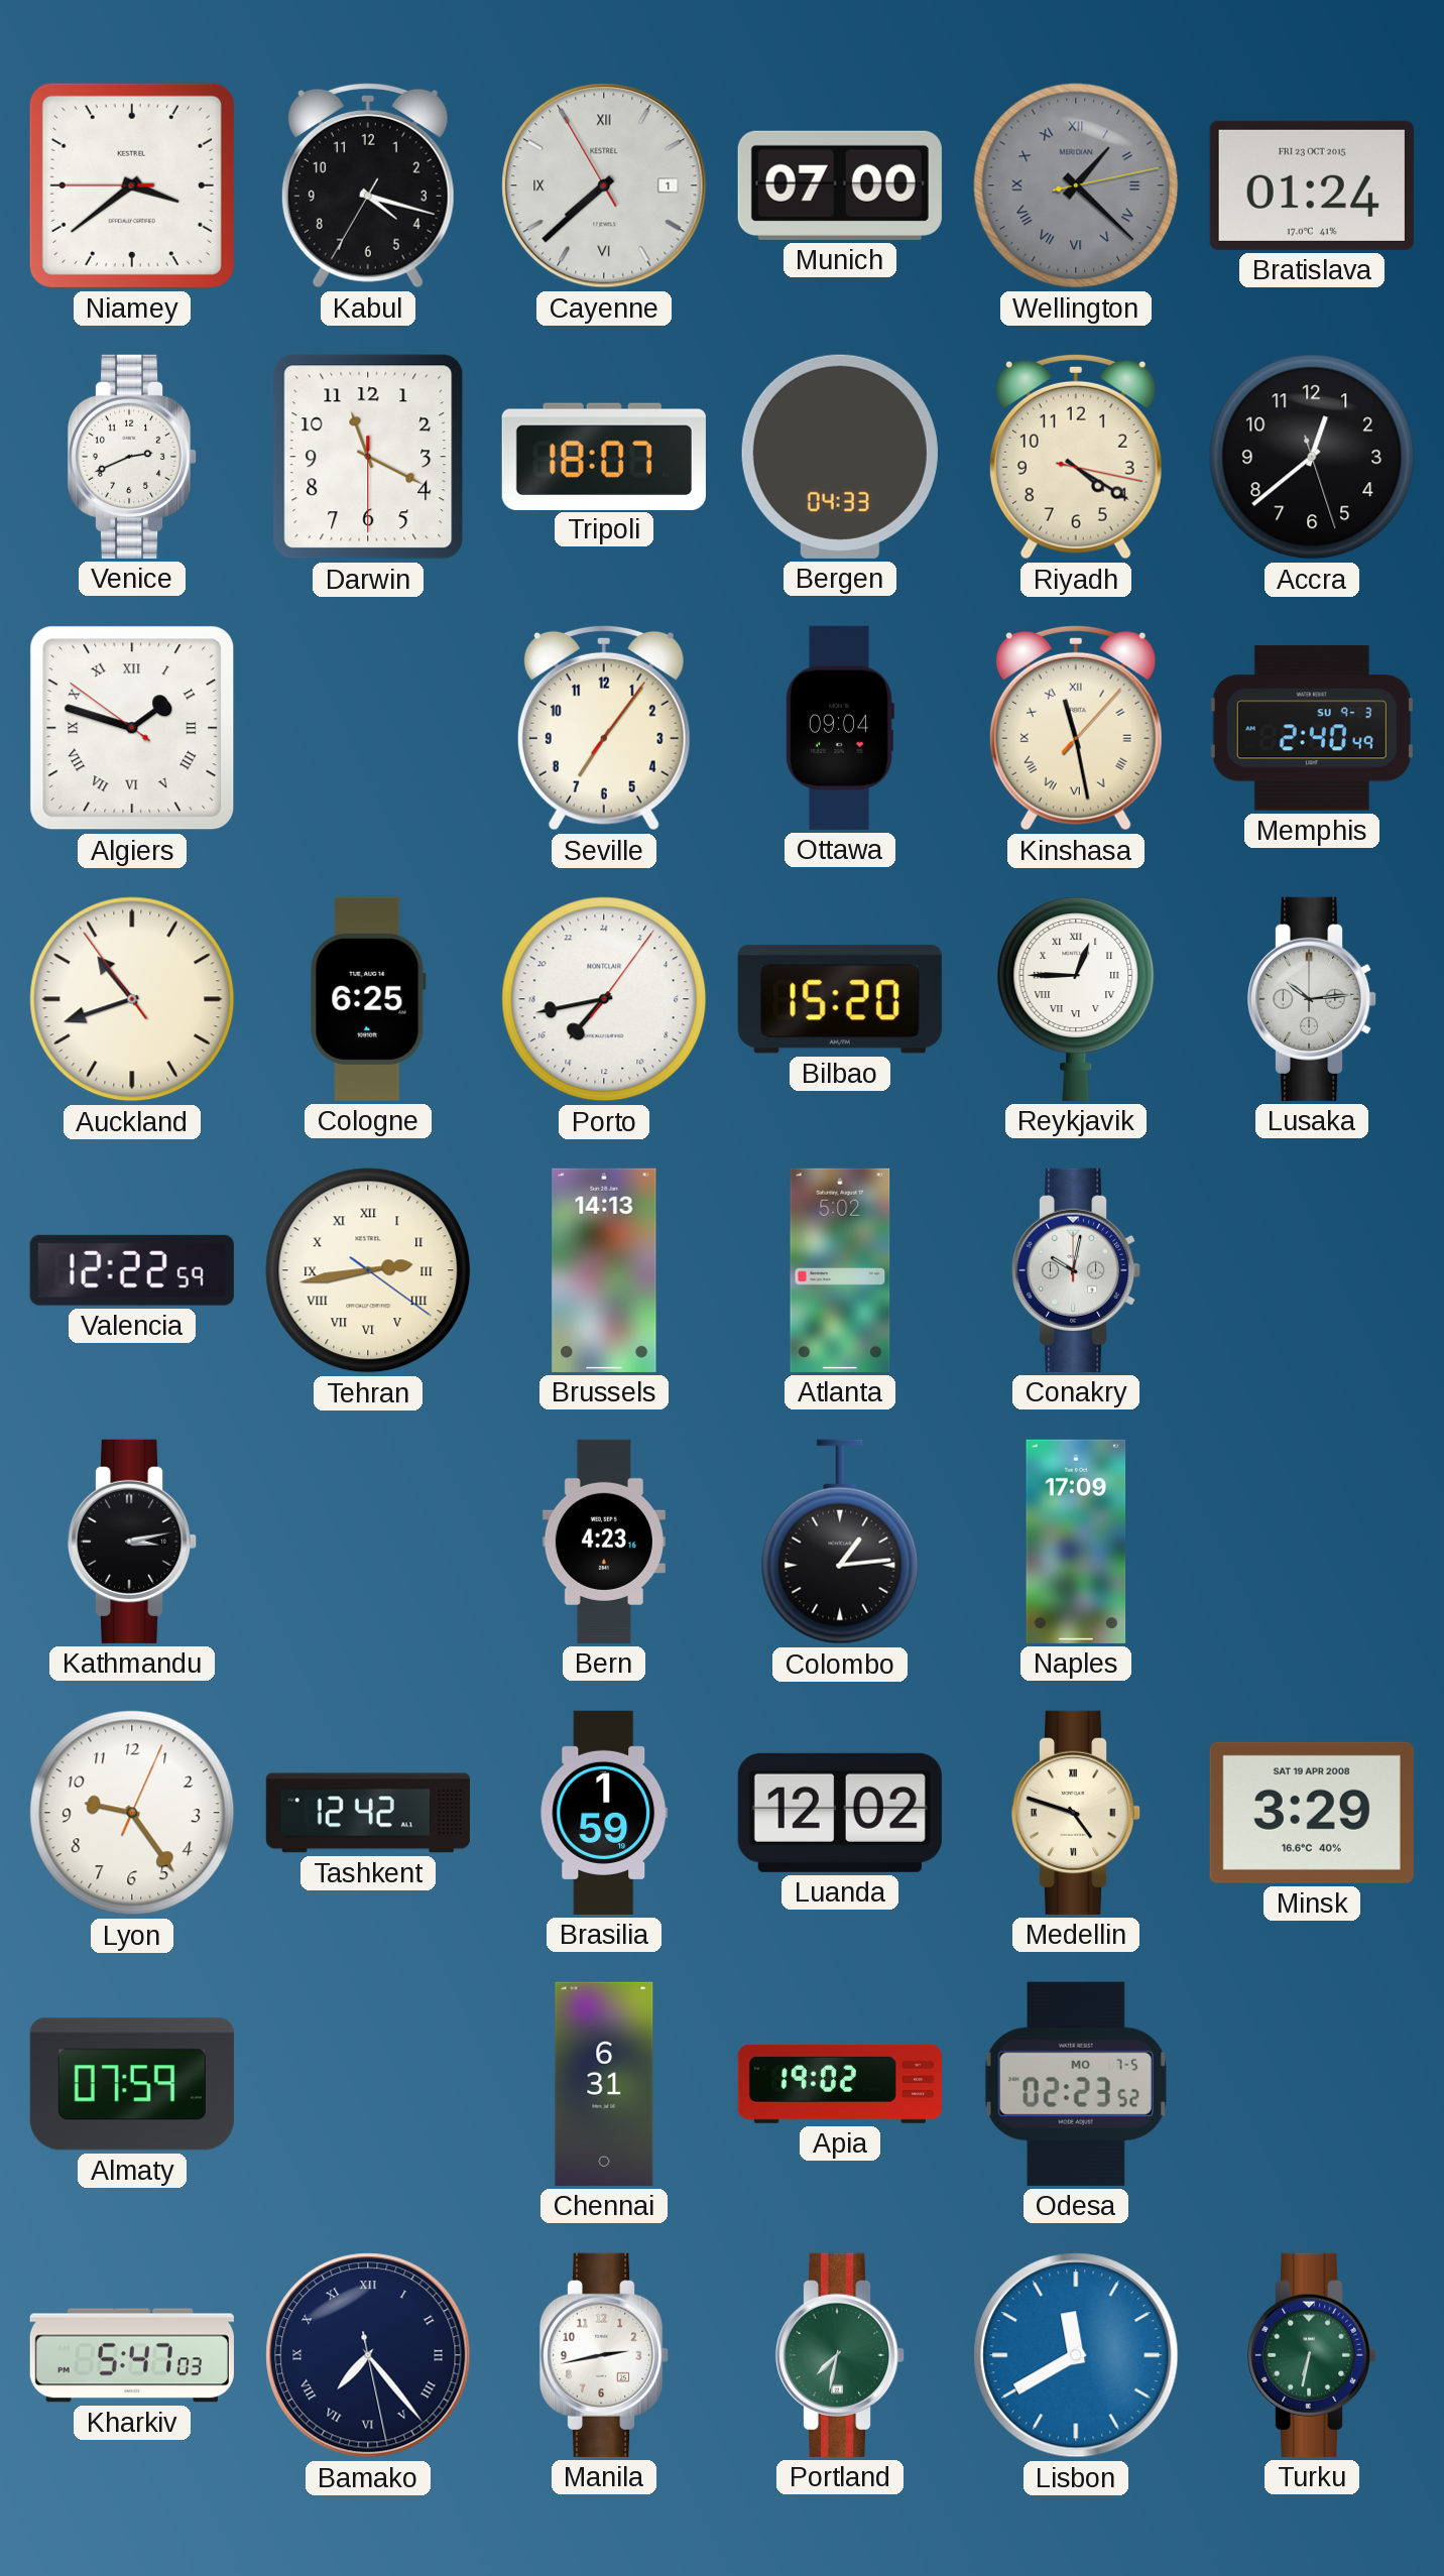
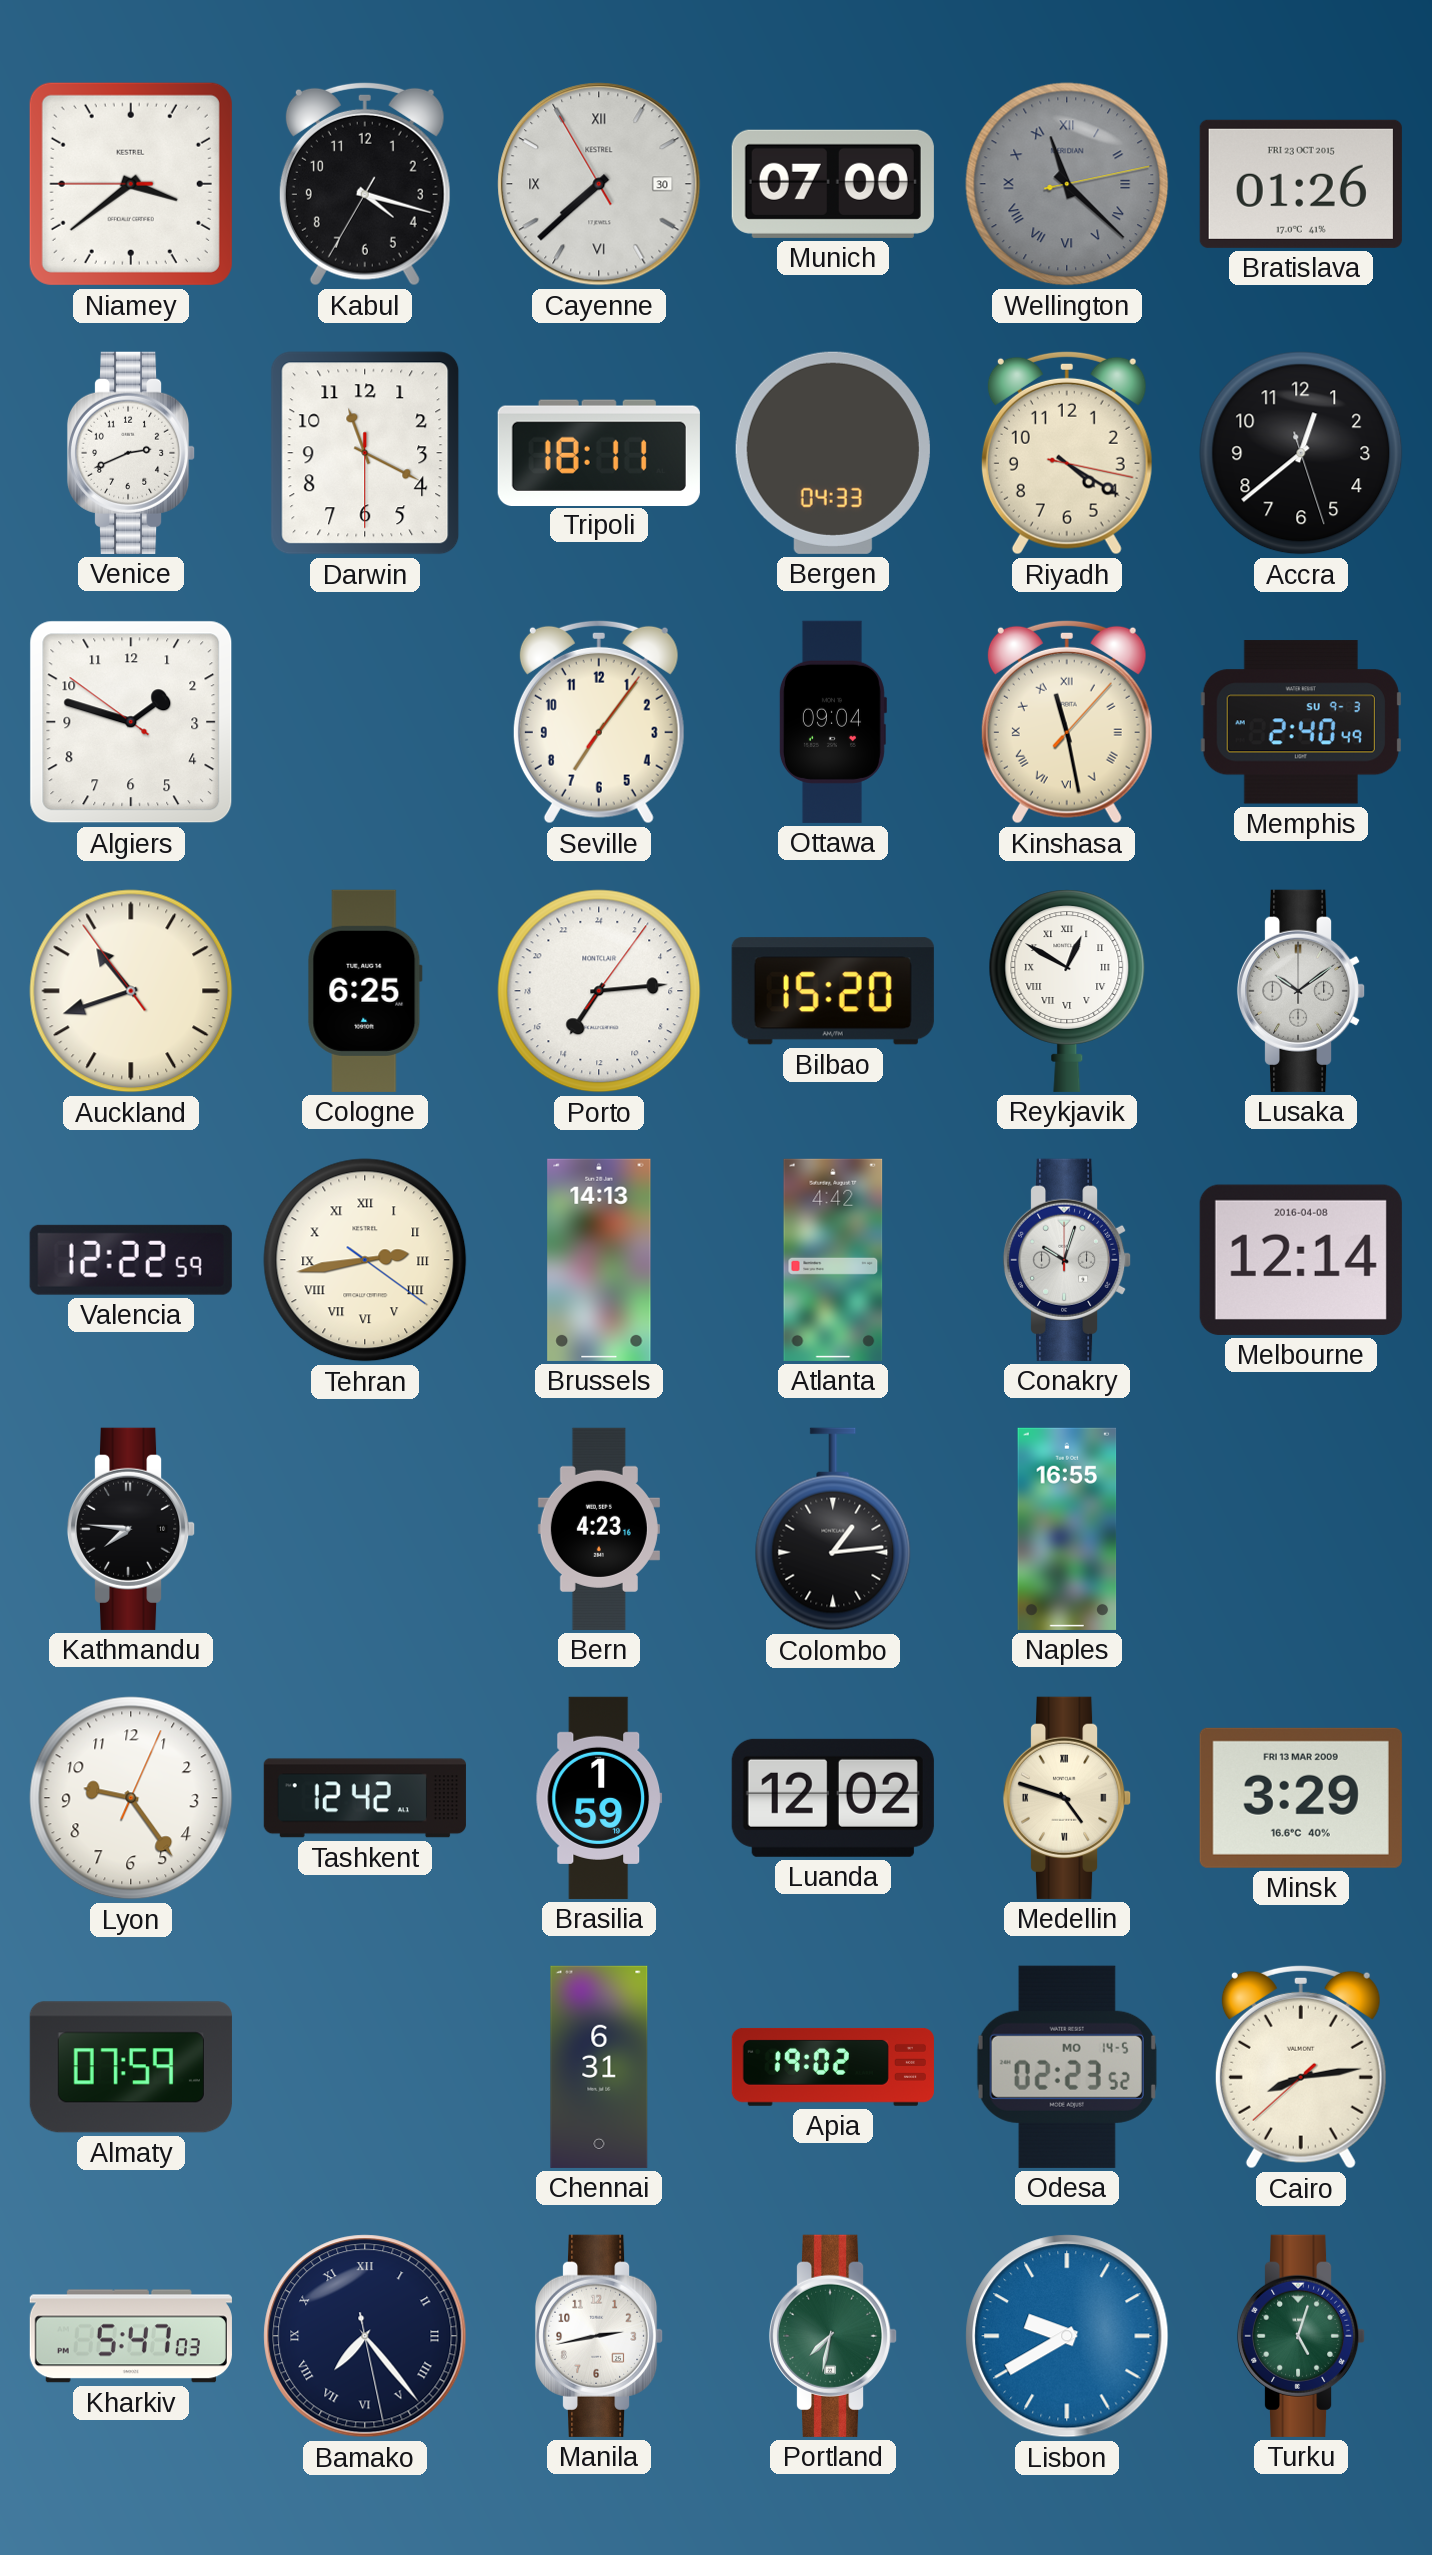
Cayenne date: 1 -> 30
Wellington: 1:22 -> 11:22
Bratislava: 01:24 -> 01:26
Tripoli: 18:07 -> 18:11
Algiers numerals: Roman -> Arabic
Porto: 14:43 -> 14:14
Reykjavik: 12:45 -> 12:50
Lusaka: 10:14 -> 10:09
Atlanta: 5:02 -> 4:42
Conakry: 10:02 -> 10:03
Melbourne: none -> 12:14
Kathmandu: 3:13 -> 7:46
Naples: 17:09 -> 16:55
Minsk date: SAT 19 APR 2008 -> FRI 13 MAR 2009
Odesa date: MO 7-5 -> MO 14-5
Cairo: none -> 8:13
Lisbon: 11:40 -> 9:40
Turku: 6:32 -> 5:03
